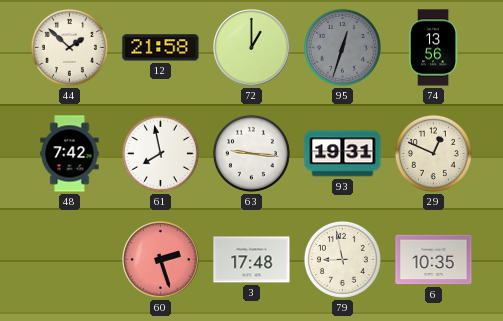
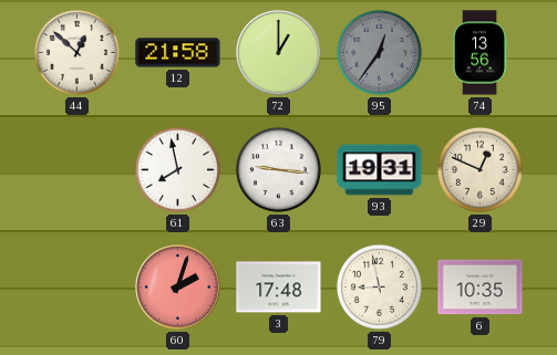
44: 1:52 -> 12:52
95: 12:33 -> 12:36
48: 7:42 -> none
60: 2:27 -> 2:03
